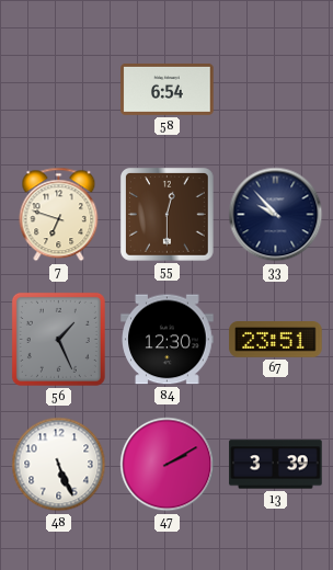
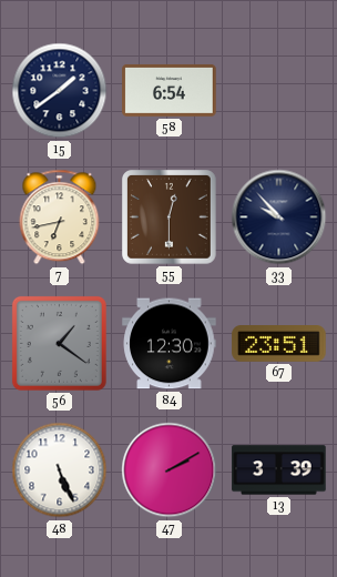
15: none -> 1:39
7: 6:48 -> 6:43
56: 1:26 -> 1:21
